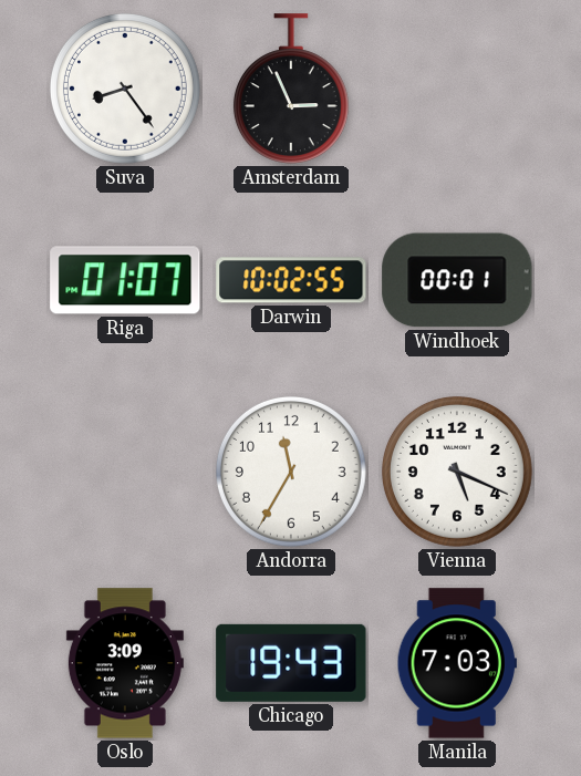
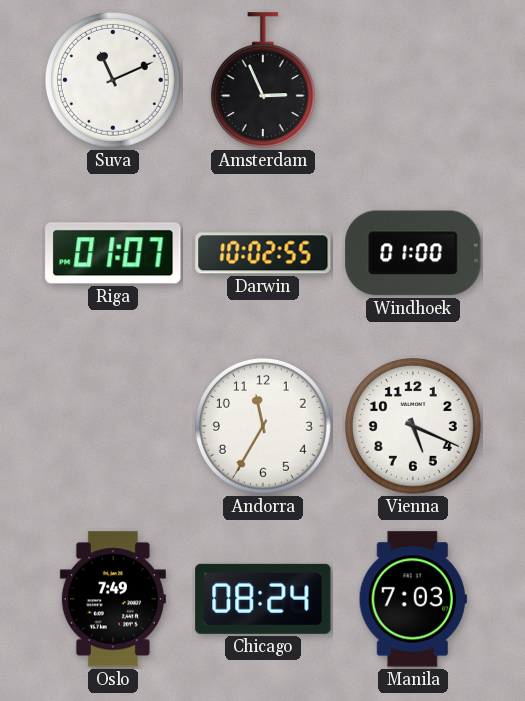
Suva: 8:24 -> 11:11
Windhoek: 00:01 -> 01:00
Oslo: 3:09 -> 7:49
Chicago: 19:43 -> 08:24
